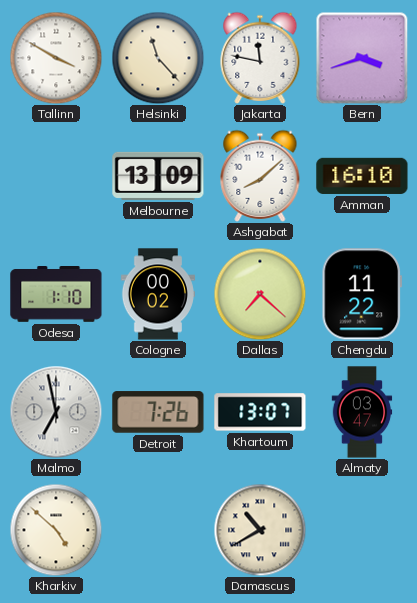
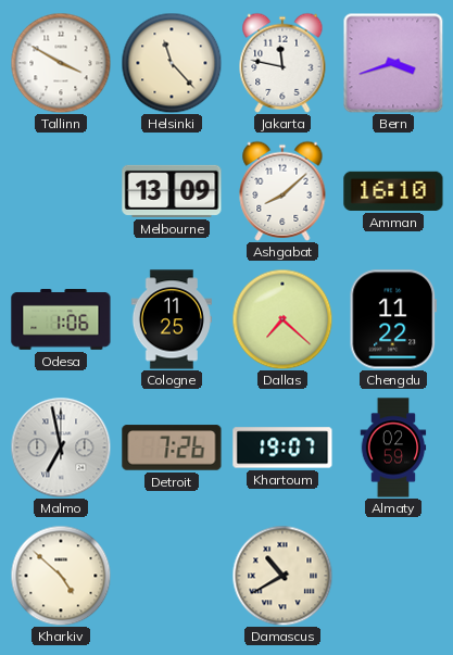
Odesa: 1:10 -> 1:06
Cologne: 00:02 -> 11:25
Khartoum: 13:07 -> 19:07
Almaty: 03:47 -> 02:59
